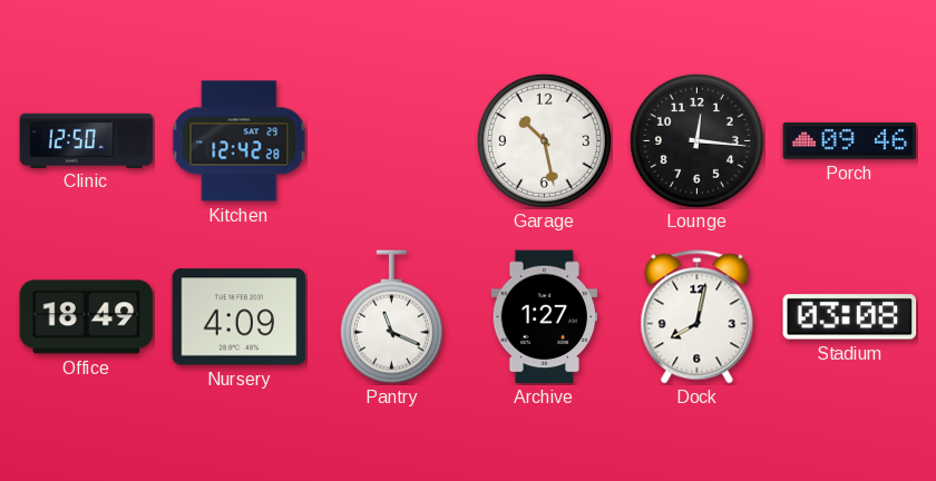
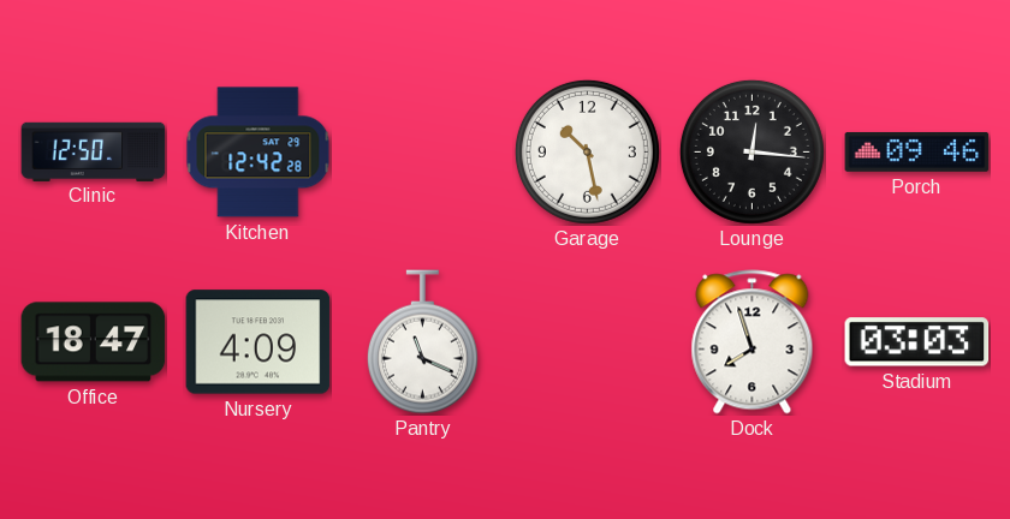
Office: 18:49 -> 18:47
Archive: 1:27 -> none
Dock: 8:02 -> 7:57
Stadium: 03:08 -> 03:03
